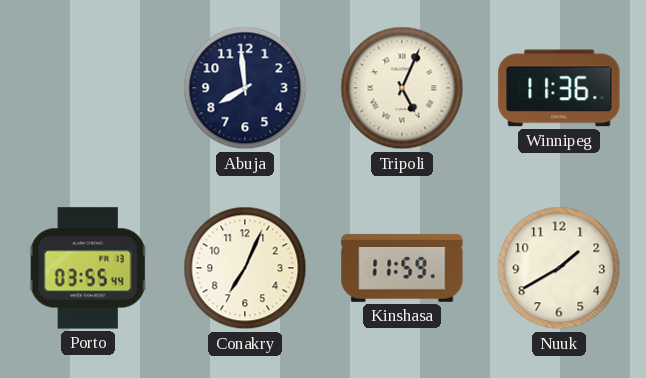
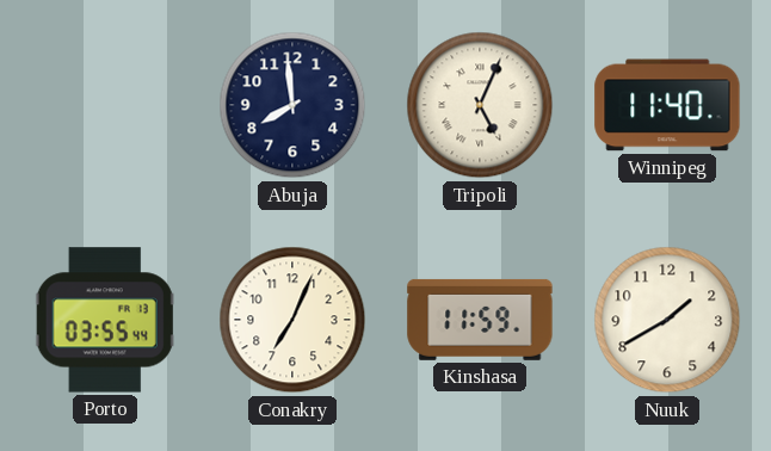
Winnipeg: 11:36 -> 11:40
